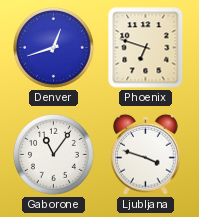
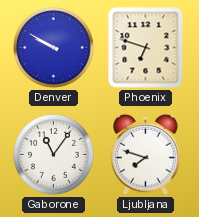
Denver: 12:42 -> 9:50
Ljubljana: 3:48 -> 7:48
